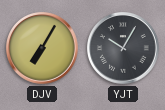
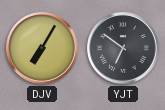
YJT: 10:05 -> 6:51
